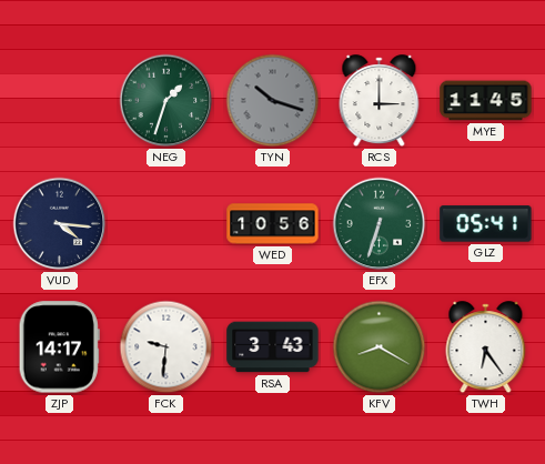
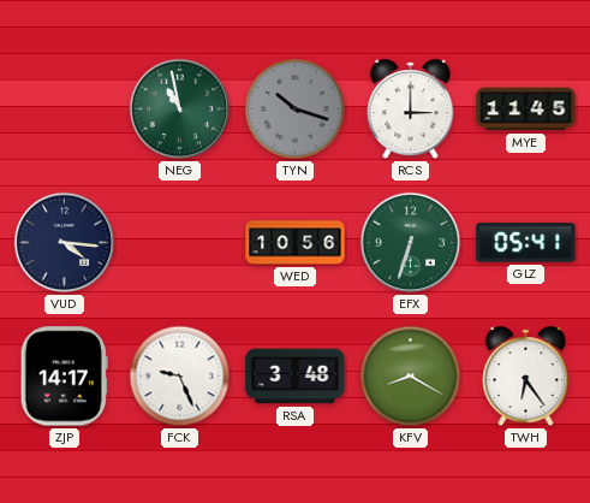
NEG: 1:33 -> 10:58
FCK: 9:31 -> 9:26
RSA: 3:43 -> 3:48
